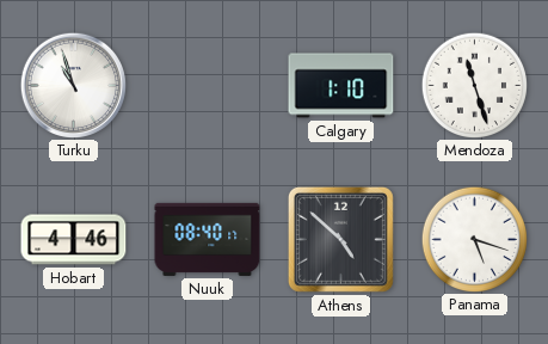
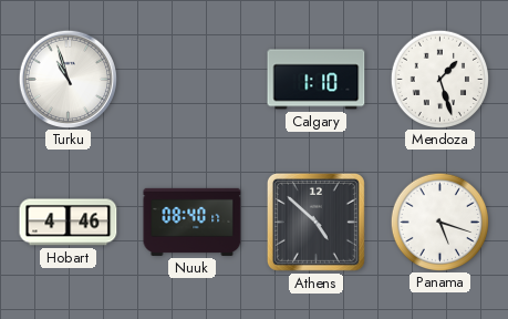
Mendoza: 11:27 -> 1:27
